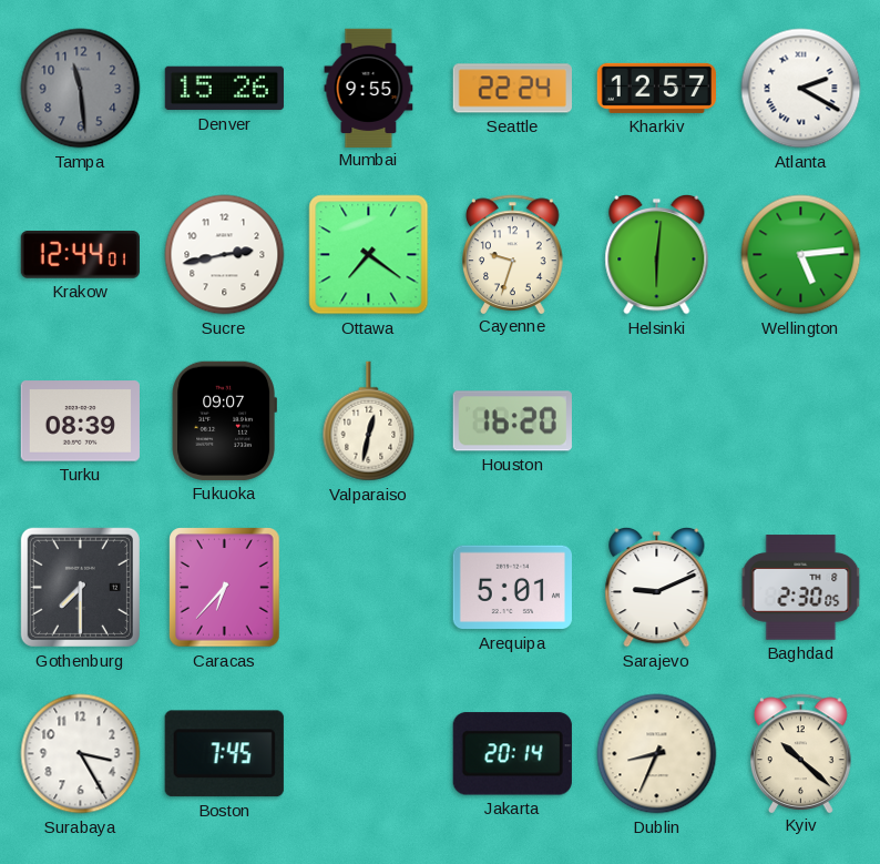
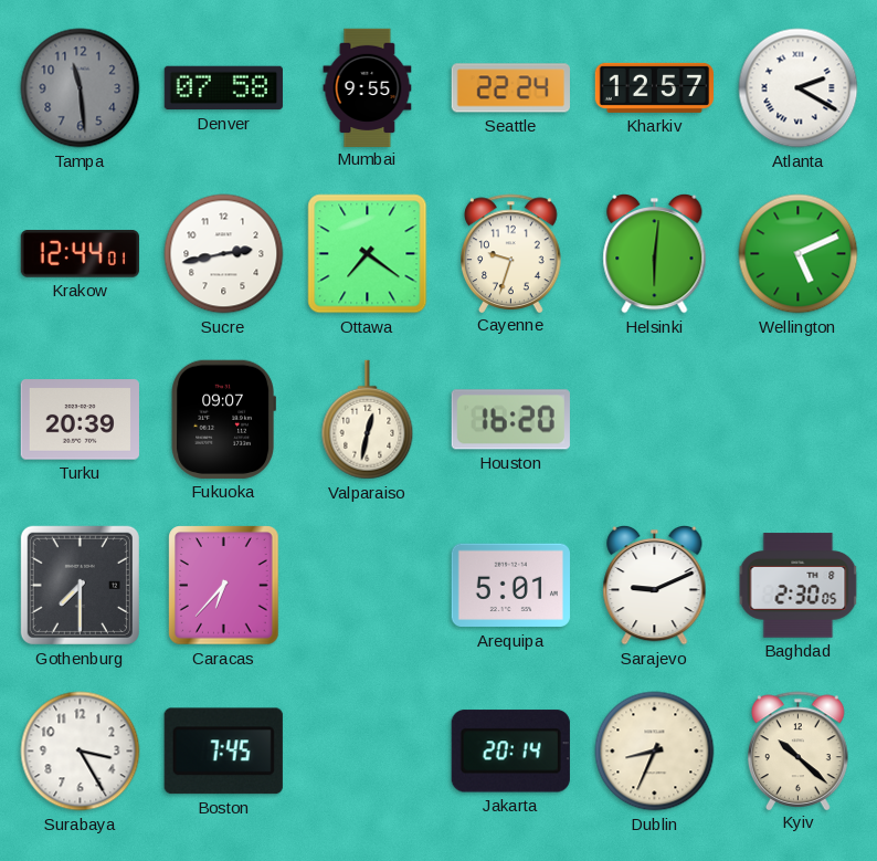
Denver: 15:26 -> 07:58
Wellington: 5:14 -> 5:11
Turku: 08:39 -> 20:39
